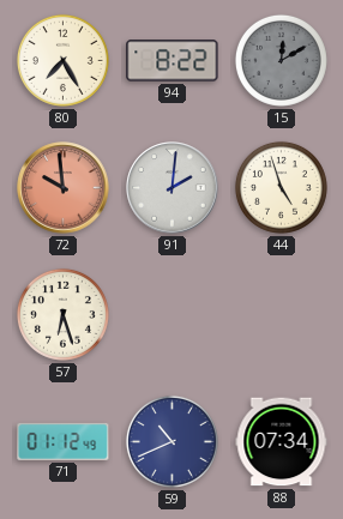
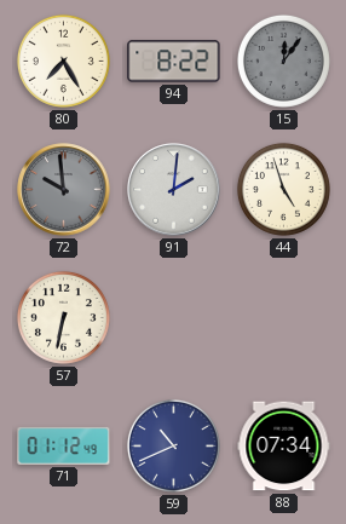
15: 12:10 -> 12:06
72 dial: salmon -> grey
57: 6:27 -> 6:32
